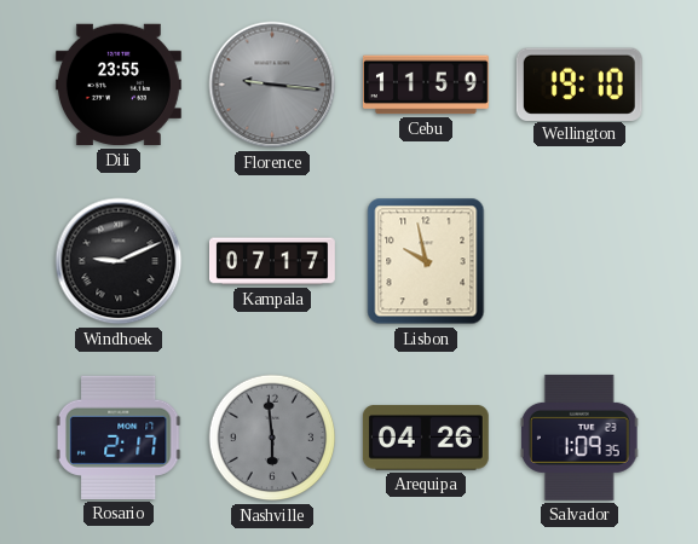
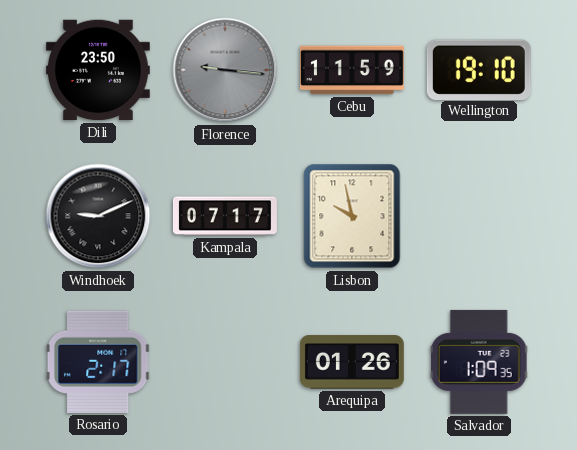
Dili: 23:55 -> 23:50
Nashville: 5:59 -> none
Arequipa: 04:26 -> 01:26
